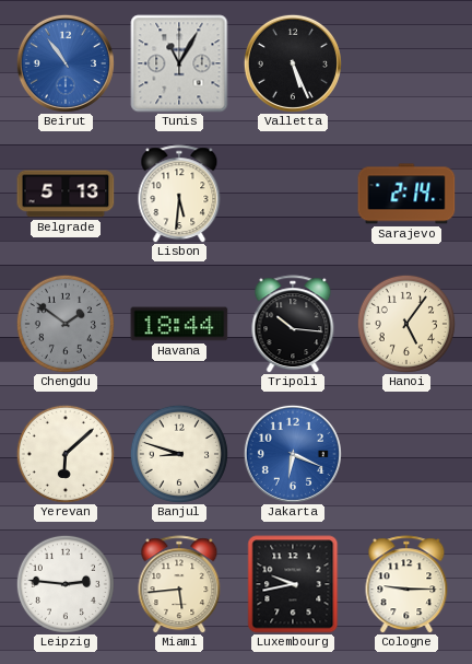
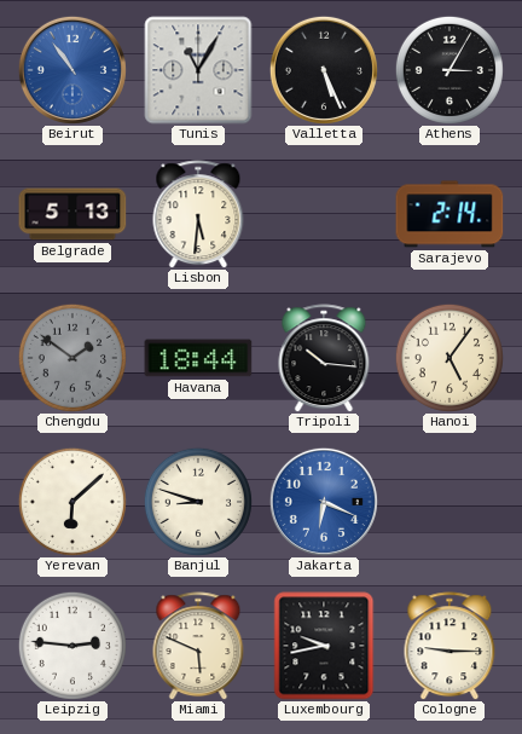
Athens: none -> 3:05
Miami: 5:44 -> 5:49
